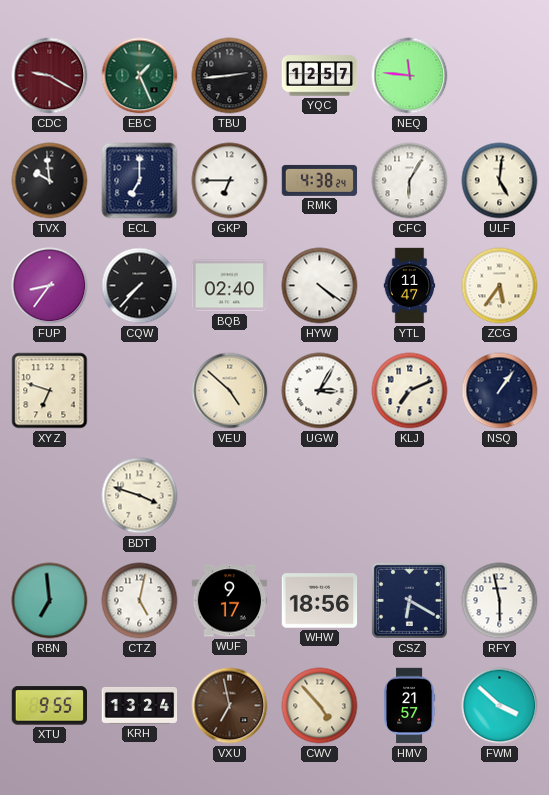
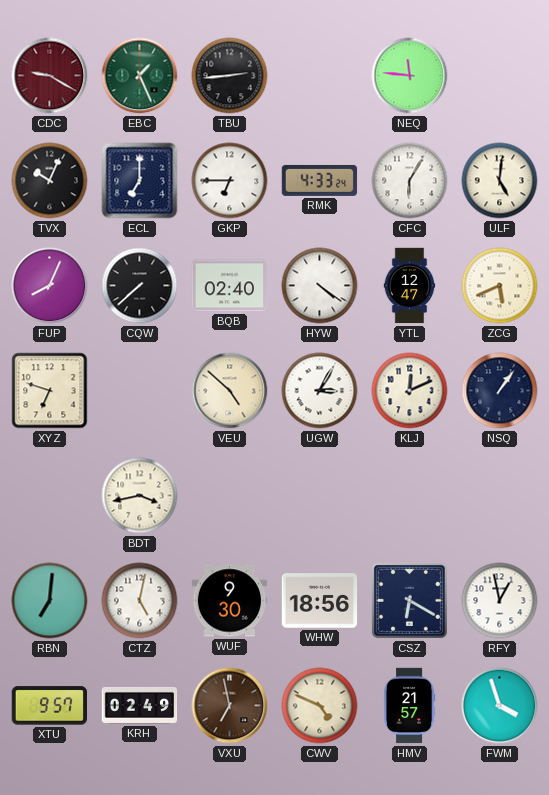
YQC: 12:57 -> none
TVX: 9:59 -> 10:04
RMK: 4:38 -> 4:33
FUP: 8:36 -> 8:04
CQW: 7:37 -> 7:38
YTL: 11:47 -> 12:47
ZCG: 5:36 -> 5:41
KLJ: 7:11 -> 12:11
BDT: 3:48 -> 3:43
RBN: 6:59 -> 7:01
WUF: 9:17 -> 9:30
RFY: 5:58 -> 12:58
XTU: 9:55 -> 9:57
KRH: 13:24 -> 02:49
CWV: 4:53 -> 4:49
FWM: 3:52 -> 3:57
